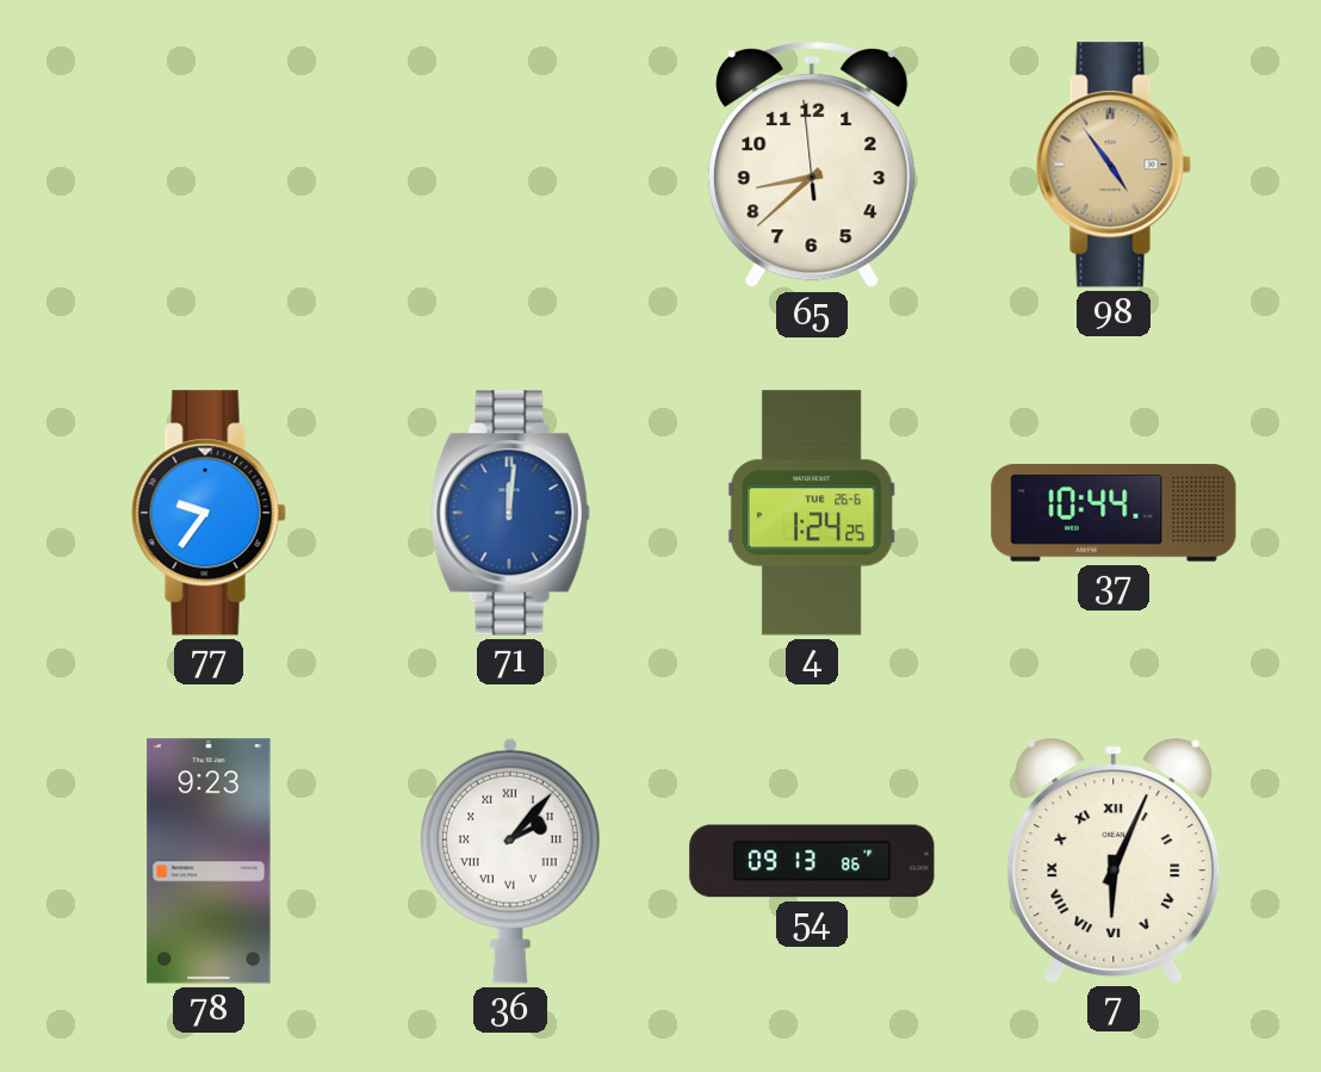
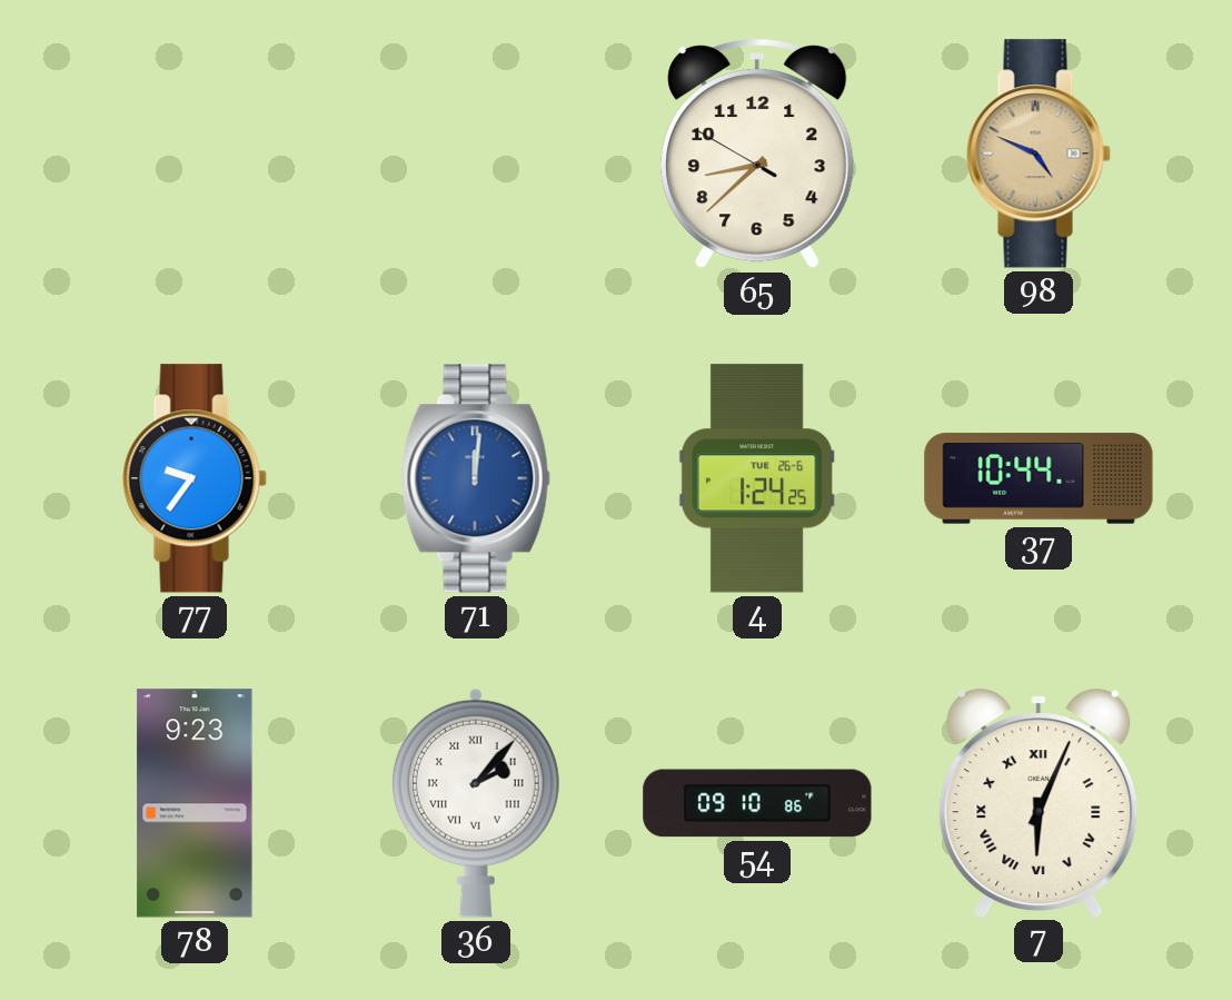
65: 8:37:59 -> 8:37:50
98: 4:54 -> 4:49
54: 09:13 -> 09:10
